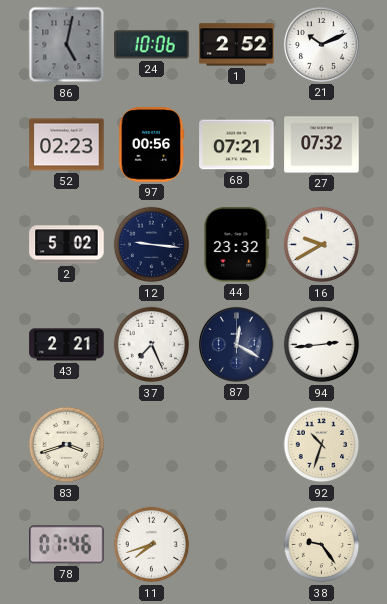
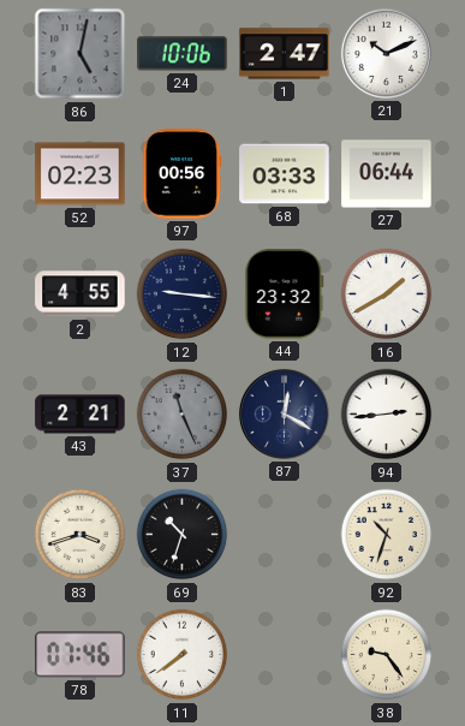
1: 2:52 -> 2:47
68: 07:21 -> 03:33
27: 07:32 -> 06:44
2: 5:02 -> 4:55
16: 9:40 -> 1:40
37: 7:26 -> 11:26
37 dial: white -> grey
69: none -> 10:33
11: 7:42 -> 7:39
